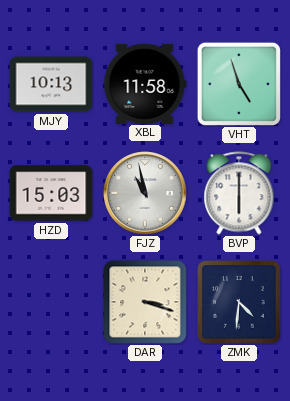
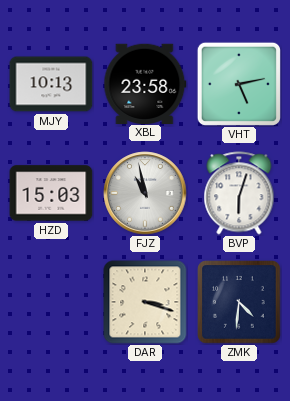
XBL: 11:58 -> 23:58
VHT: 4:57 -> 5:13
BVP: 6:00 -> 6:03
